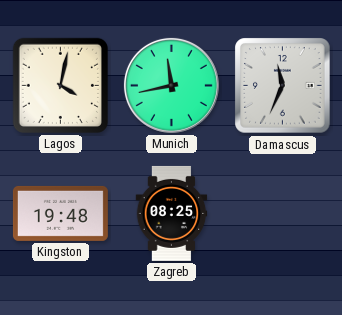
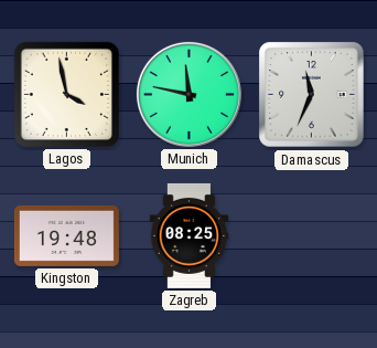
Lagos: 4:02 -> 3:58
Munich: 11:43 -> 11:47
